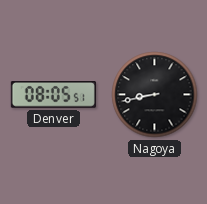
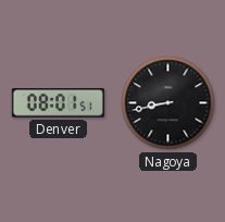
Denver: 08:05 -> 08:01
